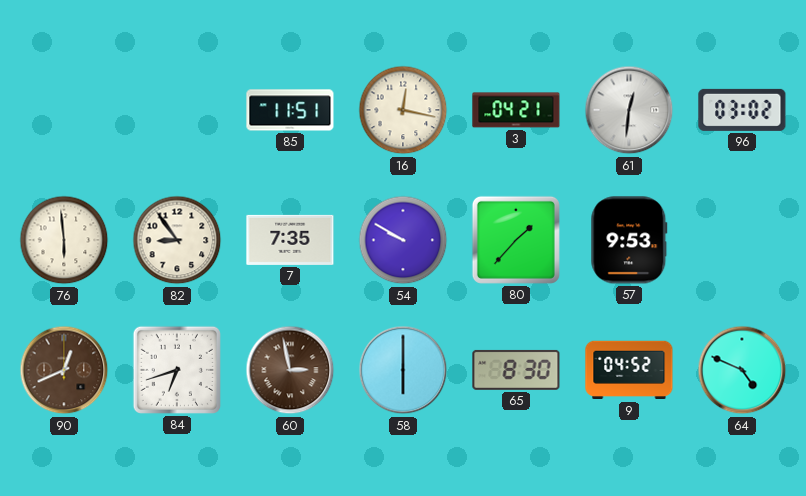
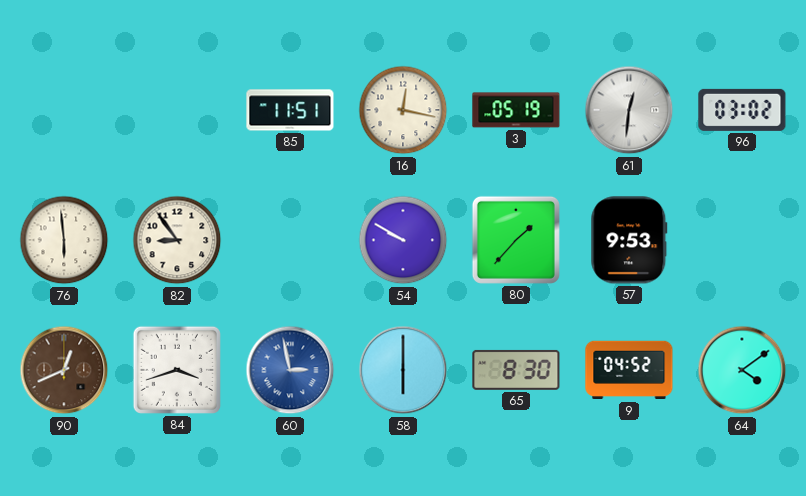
3: 04:21 -> 05:19
7: 7:35 -> none
84: 6:42 -> 3:42
60 dial: brown -> blue
64: 4:49 -> 4:09
